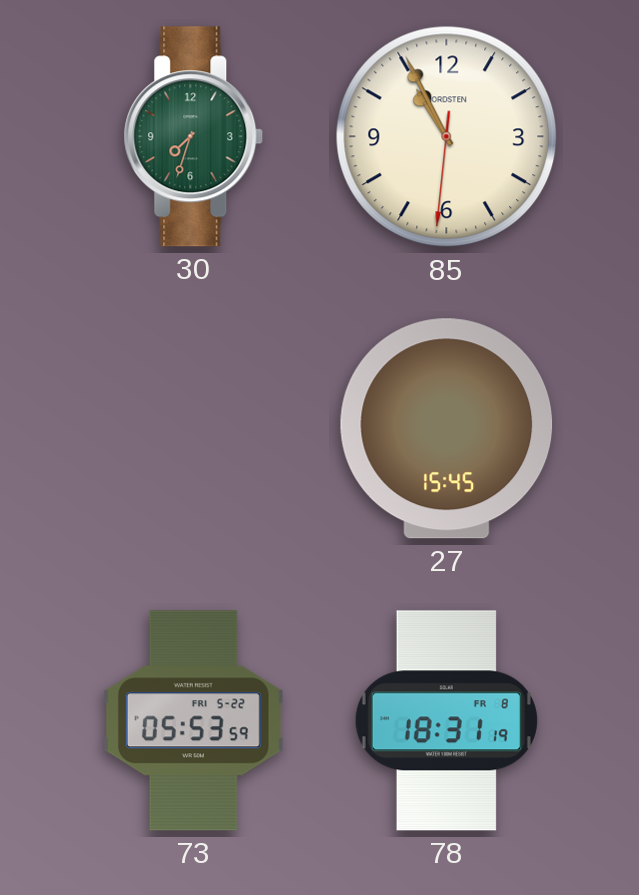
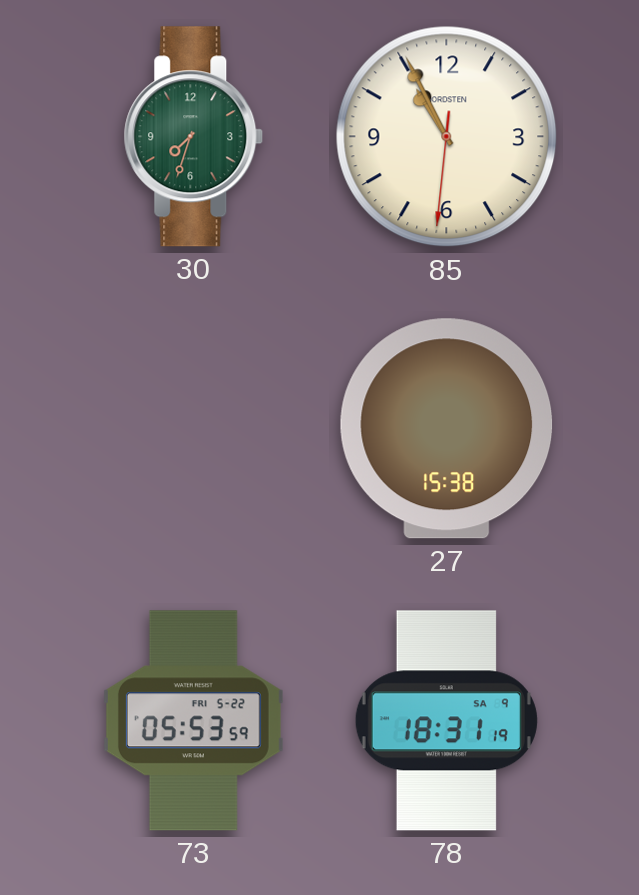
27: 15:45 -> 15:38
78 date: FR 8 -> SA 9
